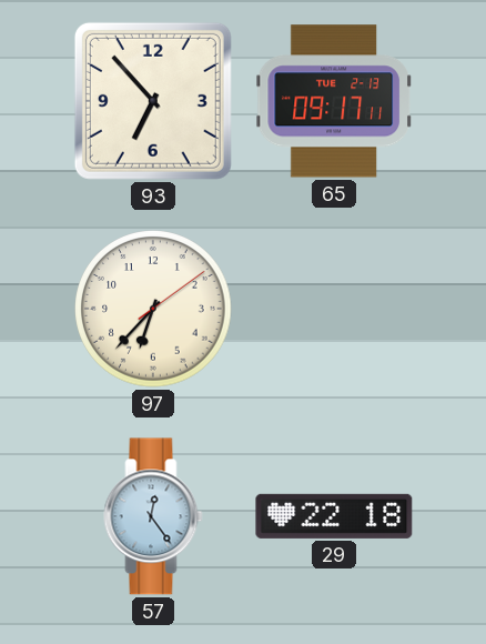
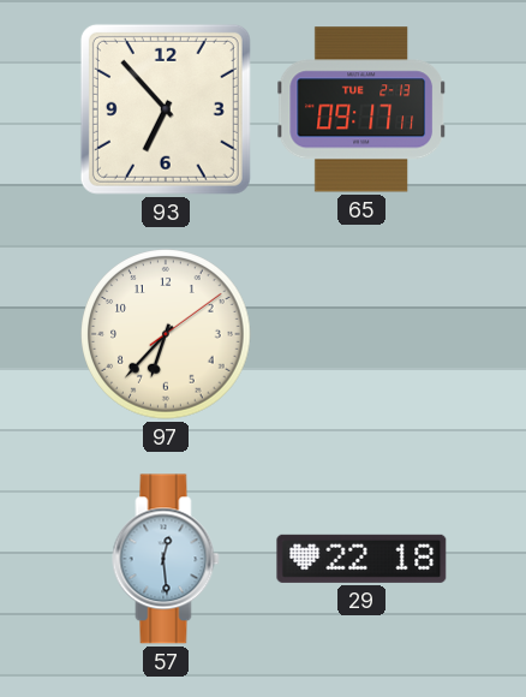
57: 12:24 -> 12:29
